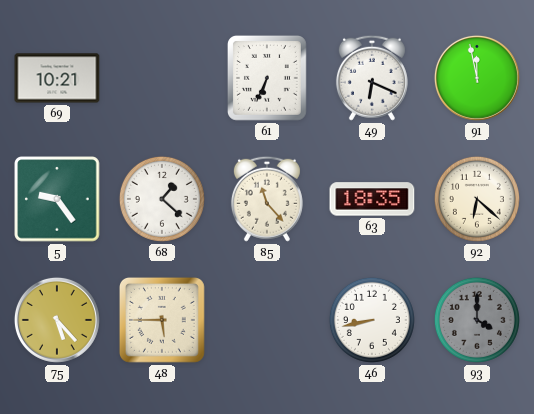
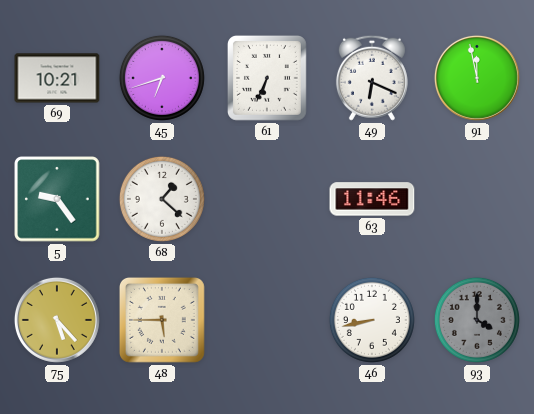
45: none -> 6:42
85: 11:23 -> none
63: 18:35 -> 11:46
92: 6:22 -> none
